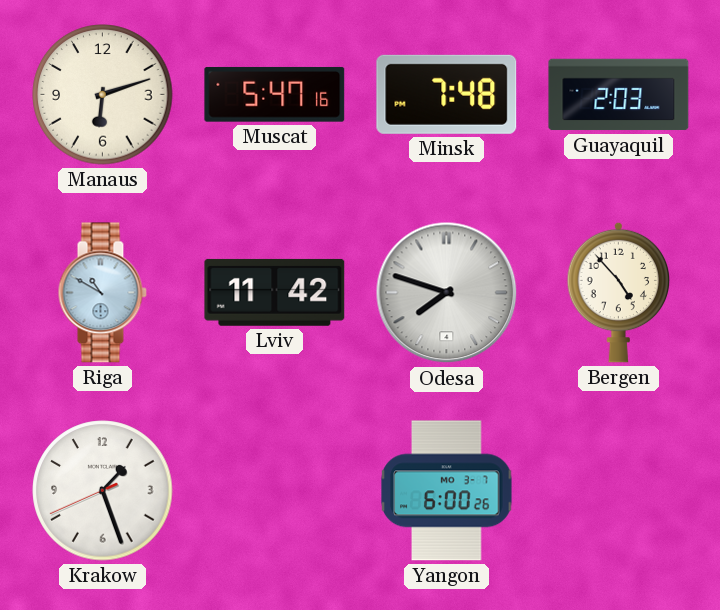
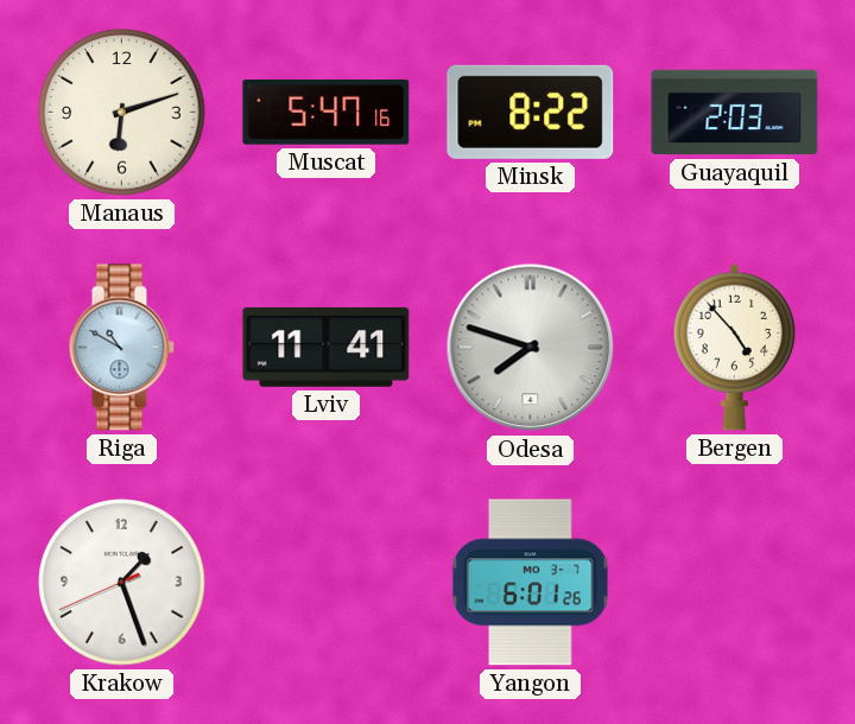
Minsk: 7:48 -> 8:22
Lviv: 11:42 -> 11:41
Yangon: 6:00 -> 6:01
